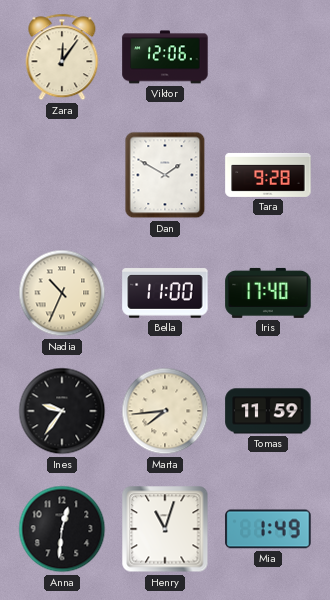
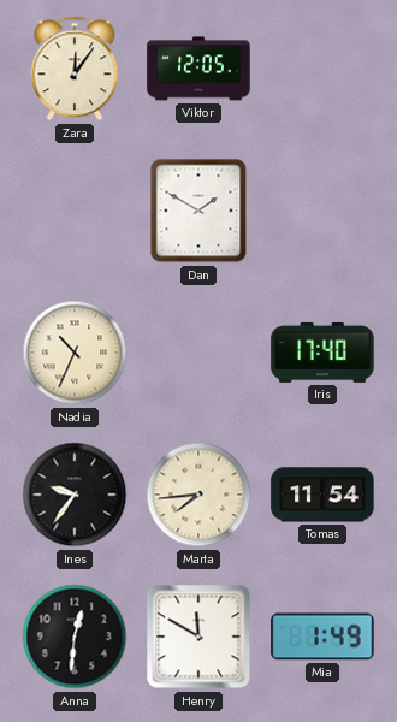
Viktor: 12:06 -> 12:05
Tara: 9:28 -> none
Bella: 11:00 -> none
Tomas: 11:59 -> 11:54
Henry: 11:03 -> 11:50
